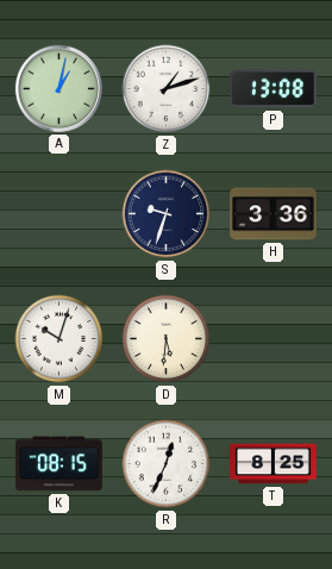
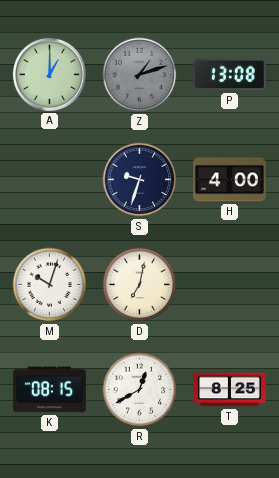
A: 1:02 -> 1:00
Z dial: white -> grey
H: 3:36 -> 4:00
D: 5:31 -> 7:02
R: 12:34 -> 12:40
